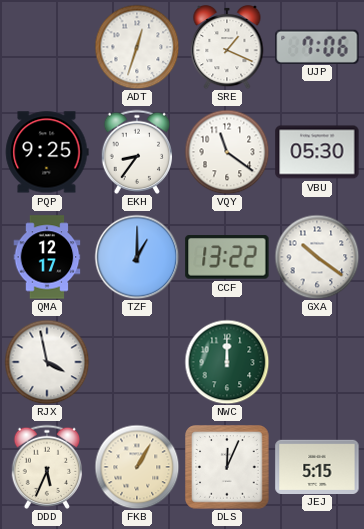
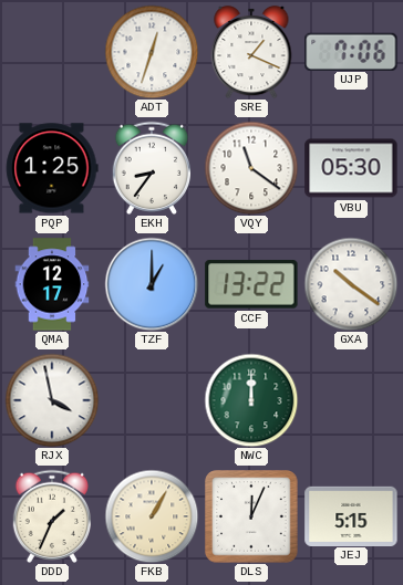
PQP: 9:25 -> 1:25
DDD: 5:34 -> 1:34
